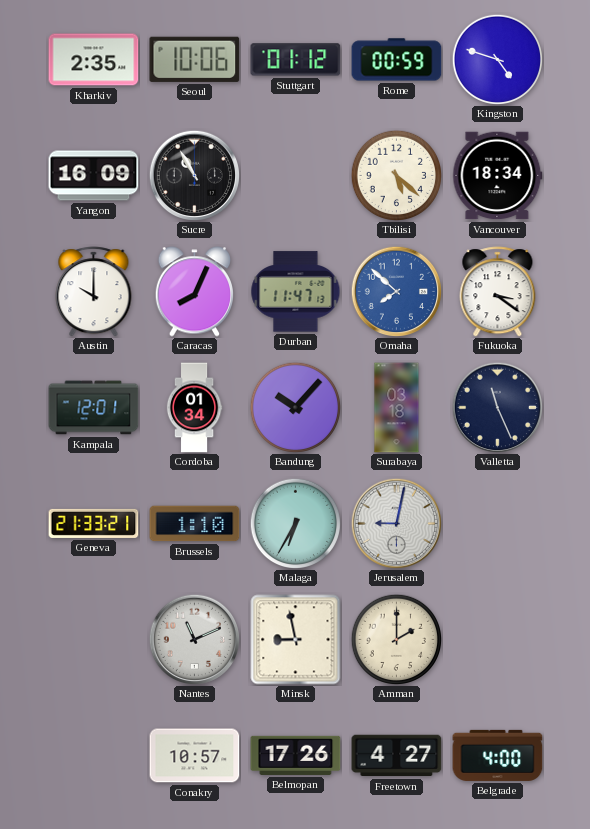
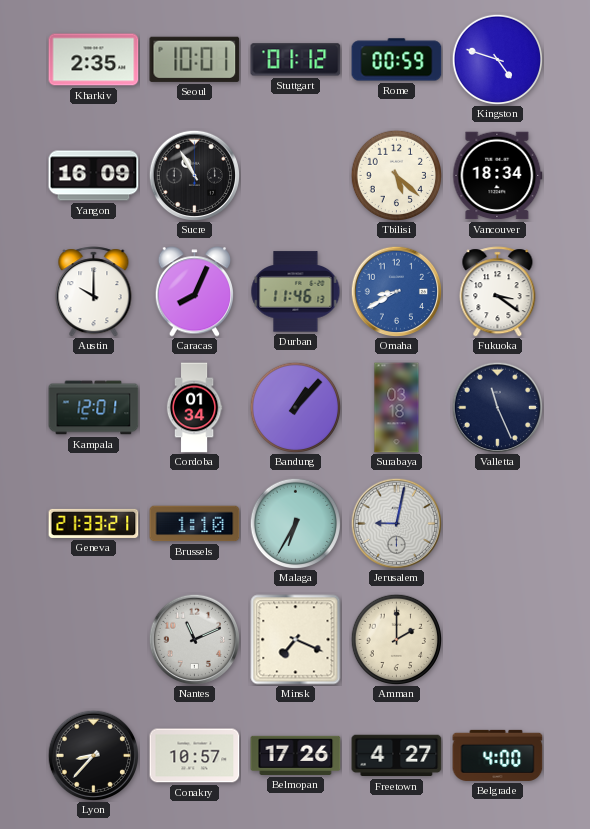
Seoul: 10:06 -> 10:01
Durban: 11:47 -> 11:46
Omaha: 7:52 -> 8:40
Bandung: 10:07 -> 1:07
Minsk: 8:58 -> 7:19
Lyon: none -> 8:37
